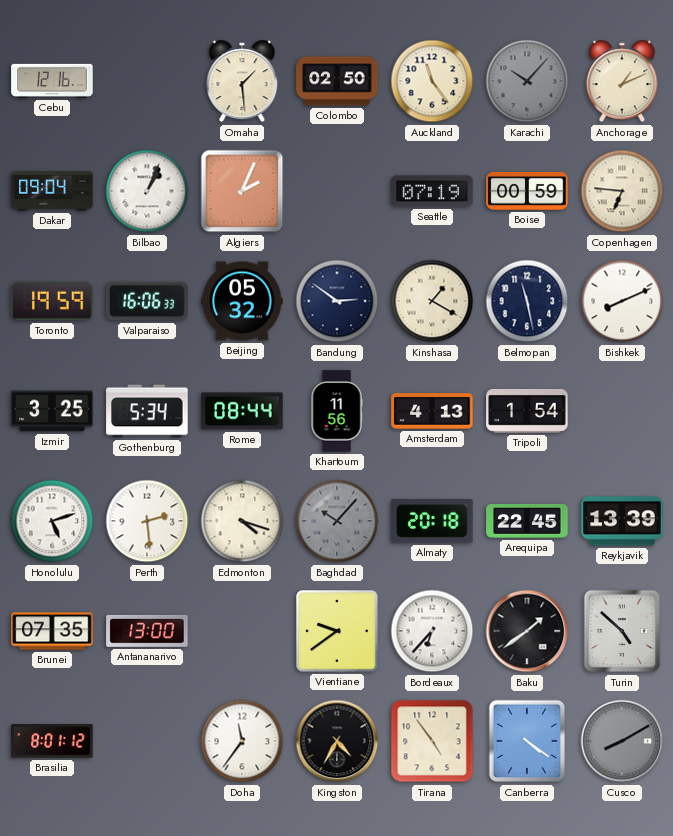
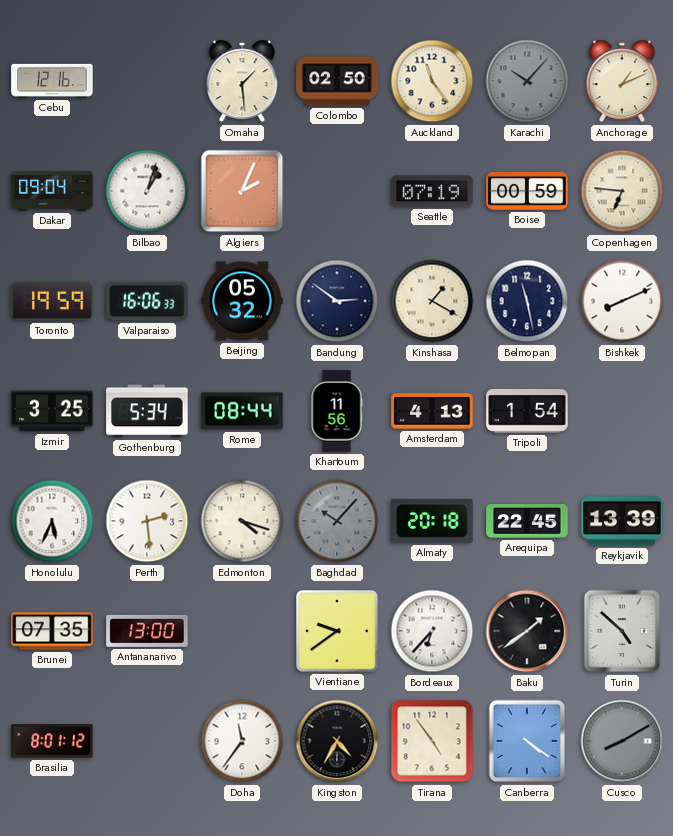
Bilbao: 1:04 -> 1:03
Honolulu: 5:12 -> 5:34
